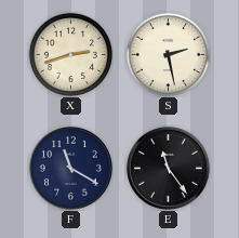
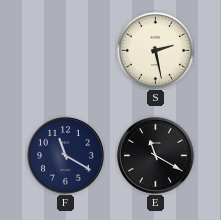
X: 2:42 -> none
E: 11:24 -> 11:20
